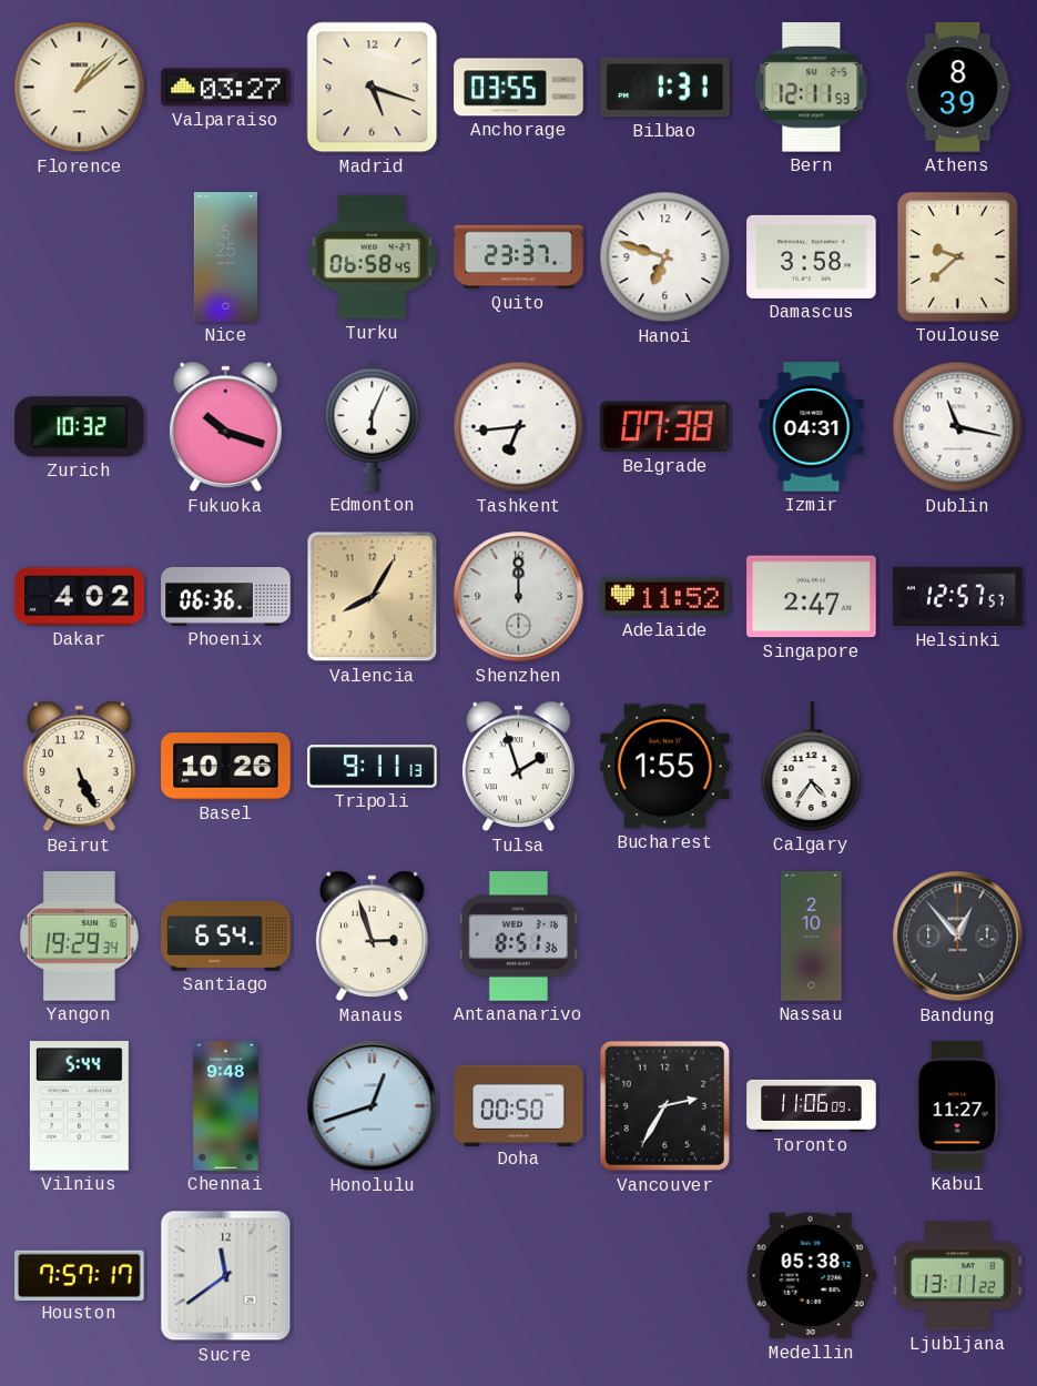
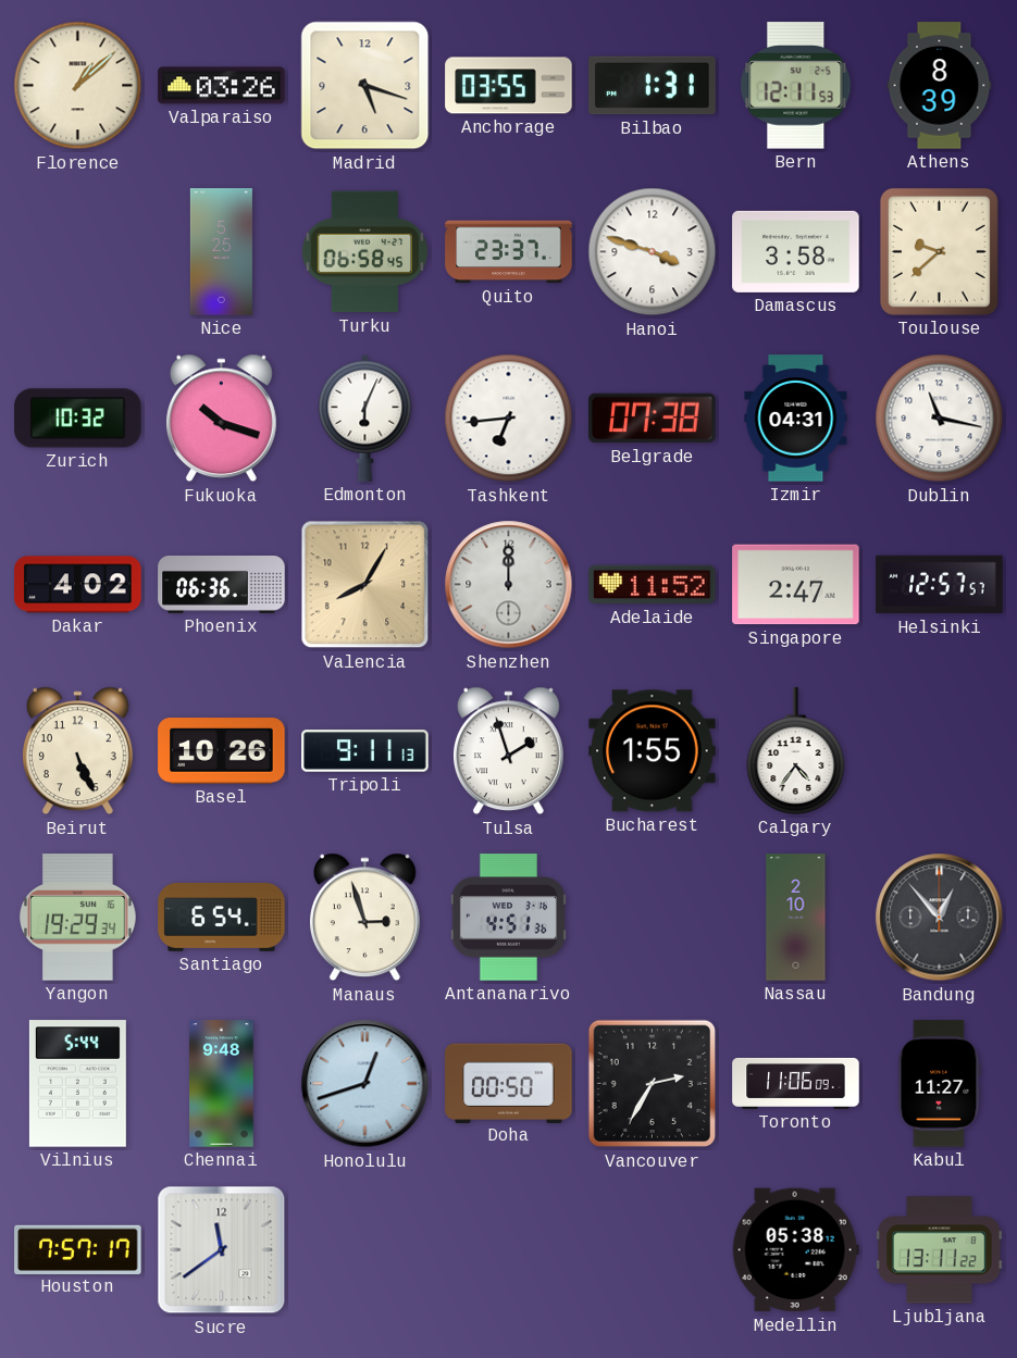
Valparaiso: 03:27 -> 03:26
Hanoi: 6:48 -> 3:48
Antananarivo: 8:51 -> 4:51
